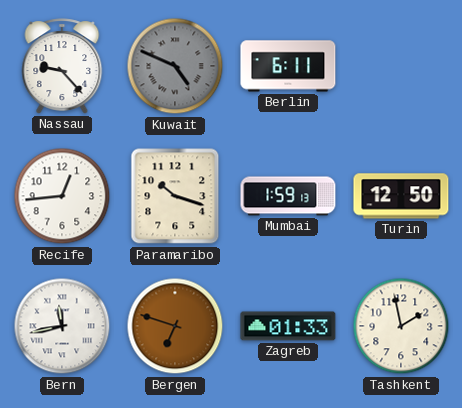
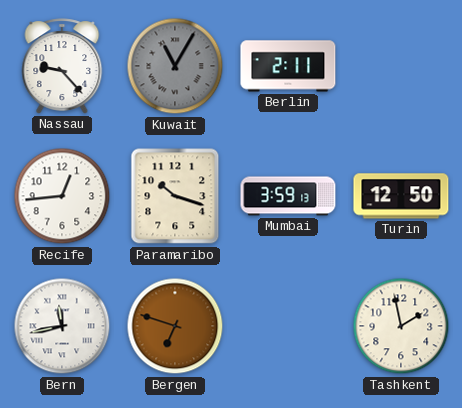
Kuwait: 4:49 -> 11:05
Berlin: 6:11 -> 2:11
Mumbai: 1:59 -> 3:59
Zagreb: 01:33 -> none
